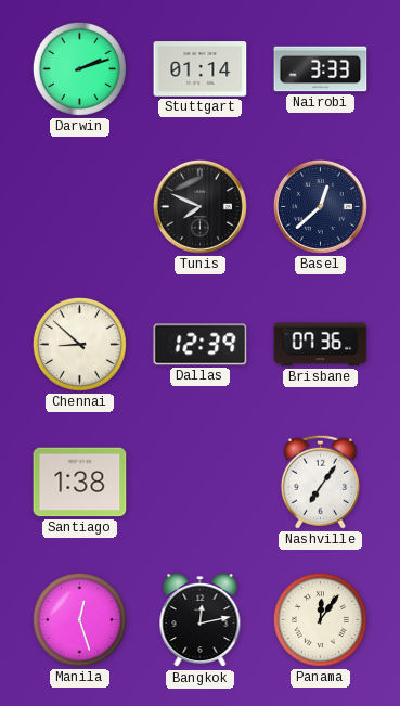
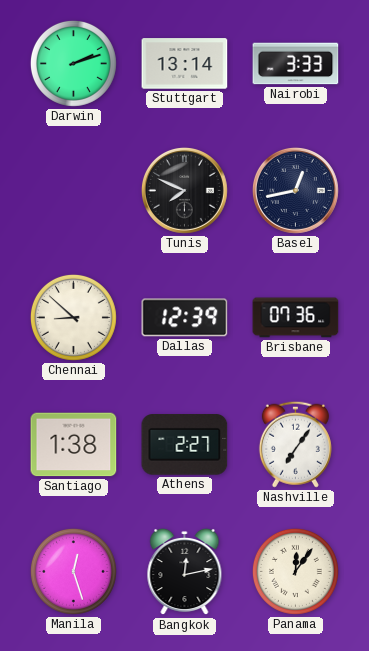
Stuttgart: 01:14 -> 13:14
Basel: 12:38 -> 12:43
Athens: none -> 2:27
